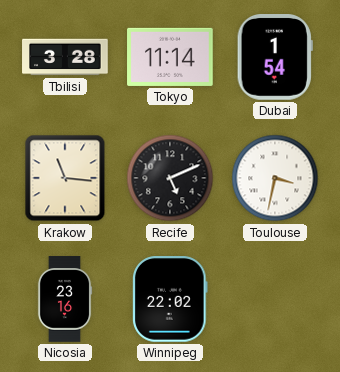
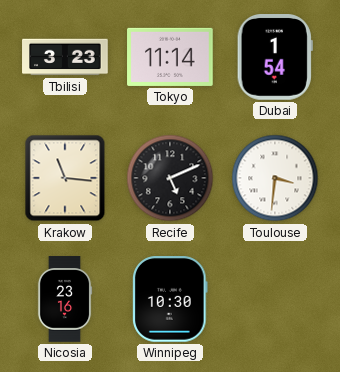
Tbilisi: 3:28 -> 3:23
Toulouse: 3:32 -> 3:31
Winnipeg: 22:02 -> 10:30
